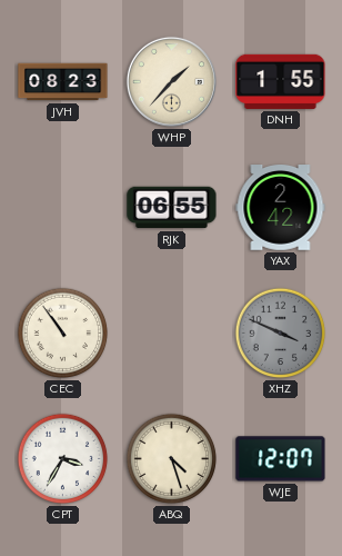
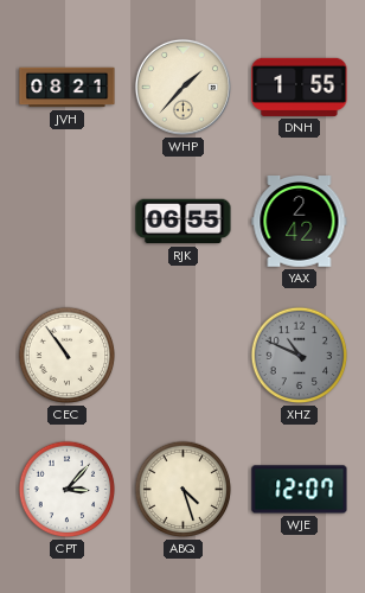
JVH: 08:23 -> 08:21
XHZ: 3:49 -> 10:49
CPT: 3:35 -> 3:07
